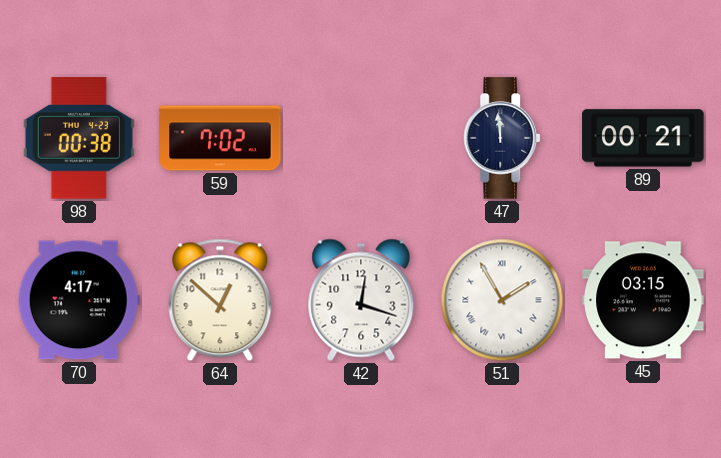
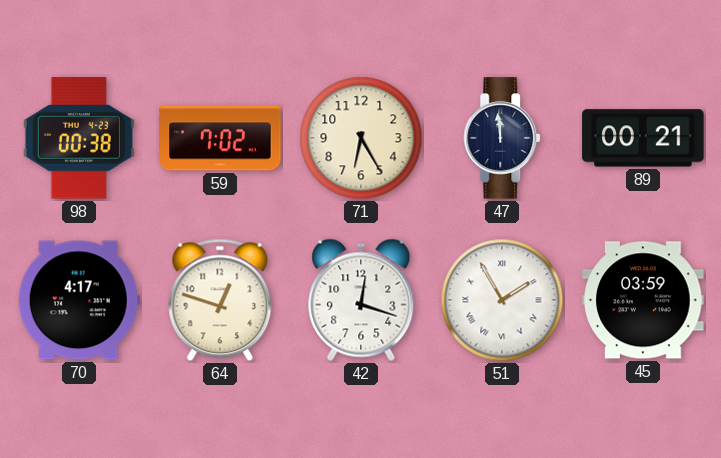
71: none -> 6:25
64: 12:52 -> 12:48
45: 03:15 -> 03:59
